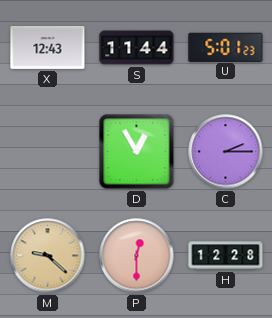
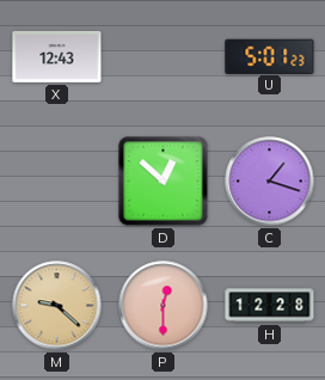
S: 11:44 -> none
D: 12:55 -> 12:52
C: 2:15 -> 1:18
